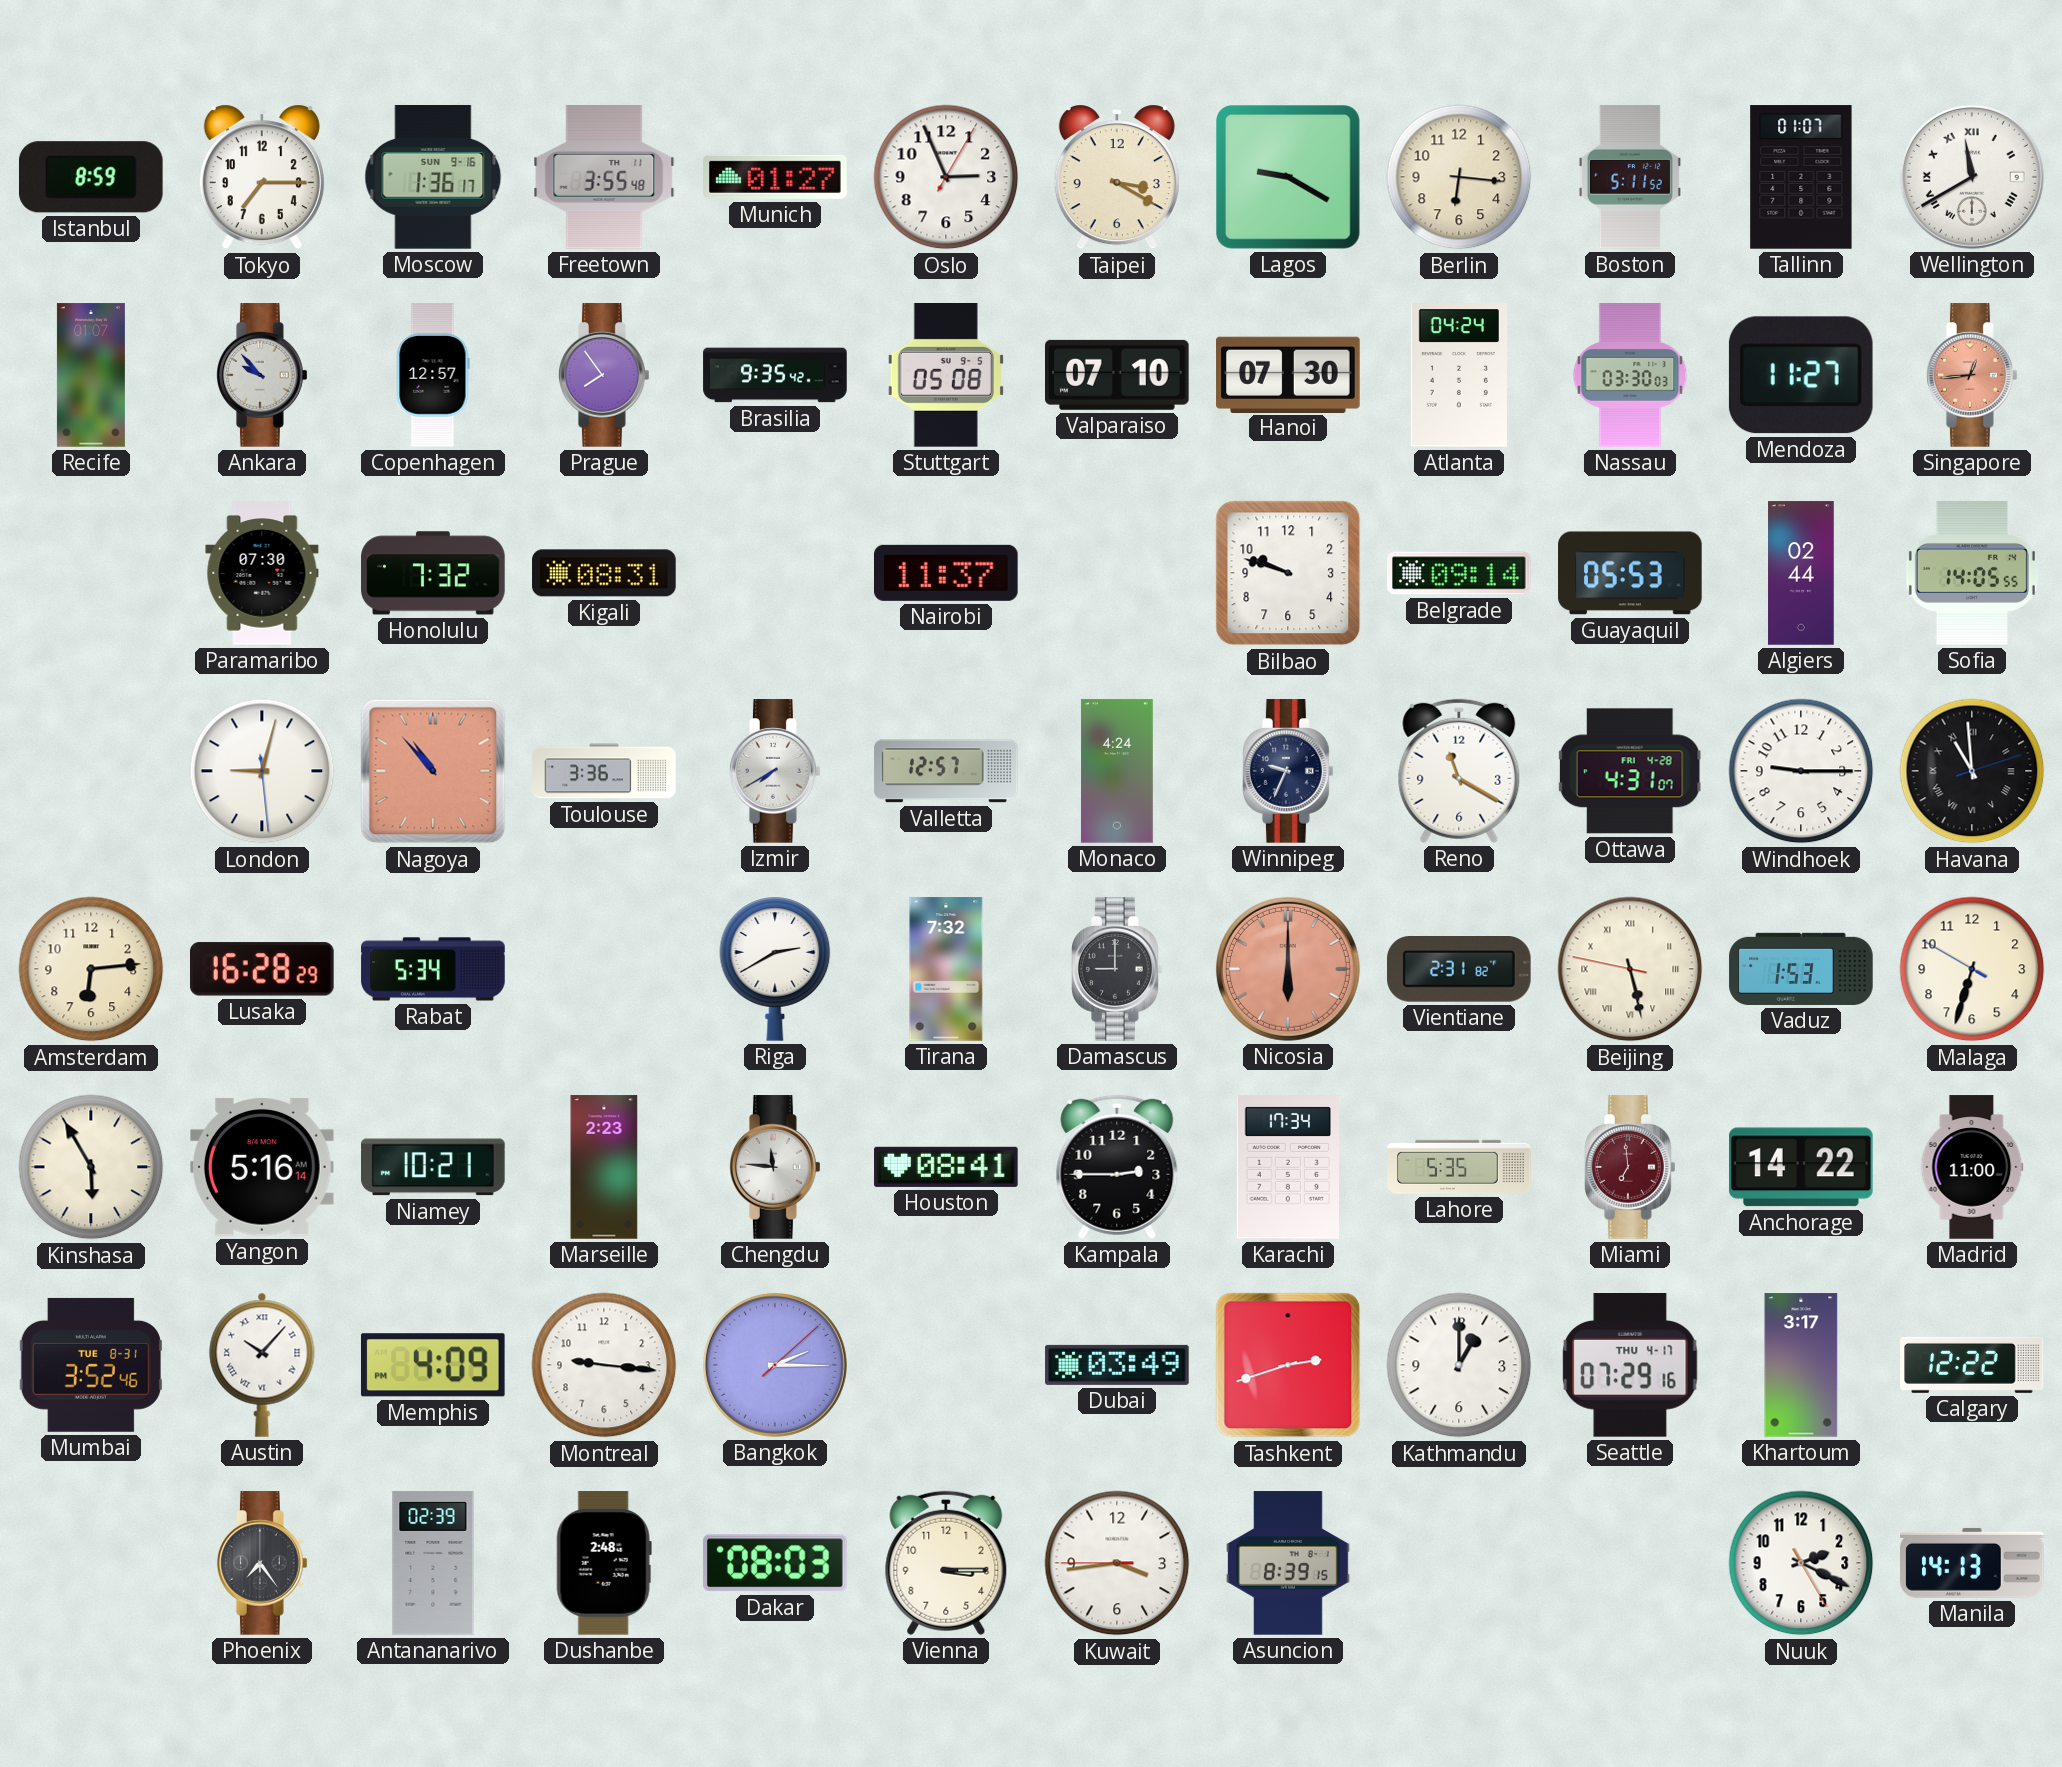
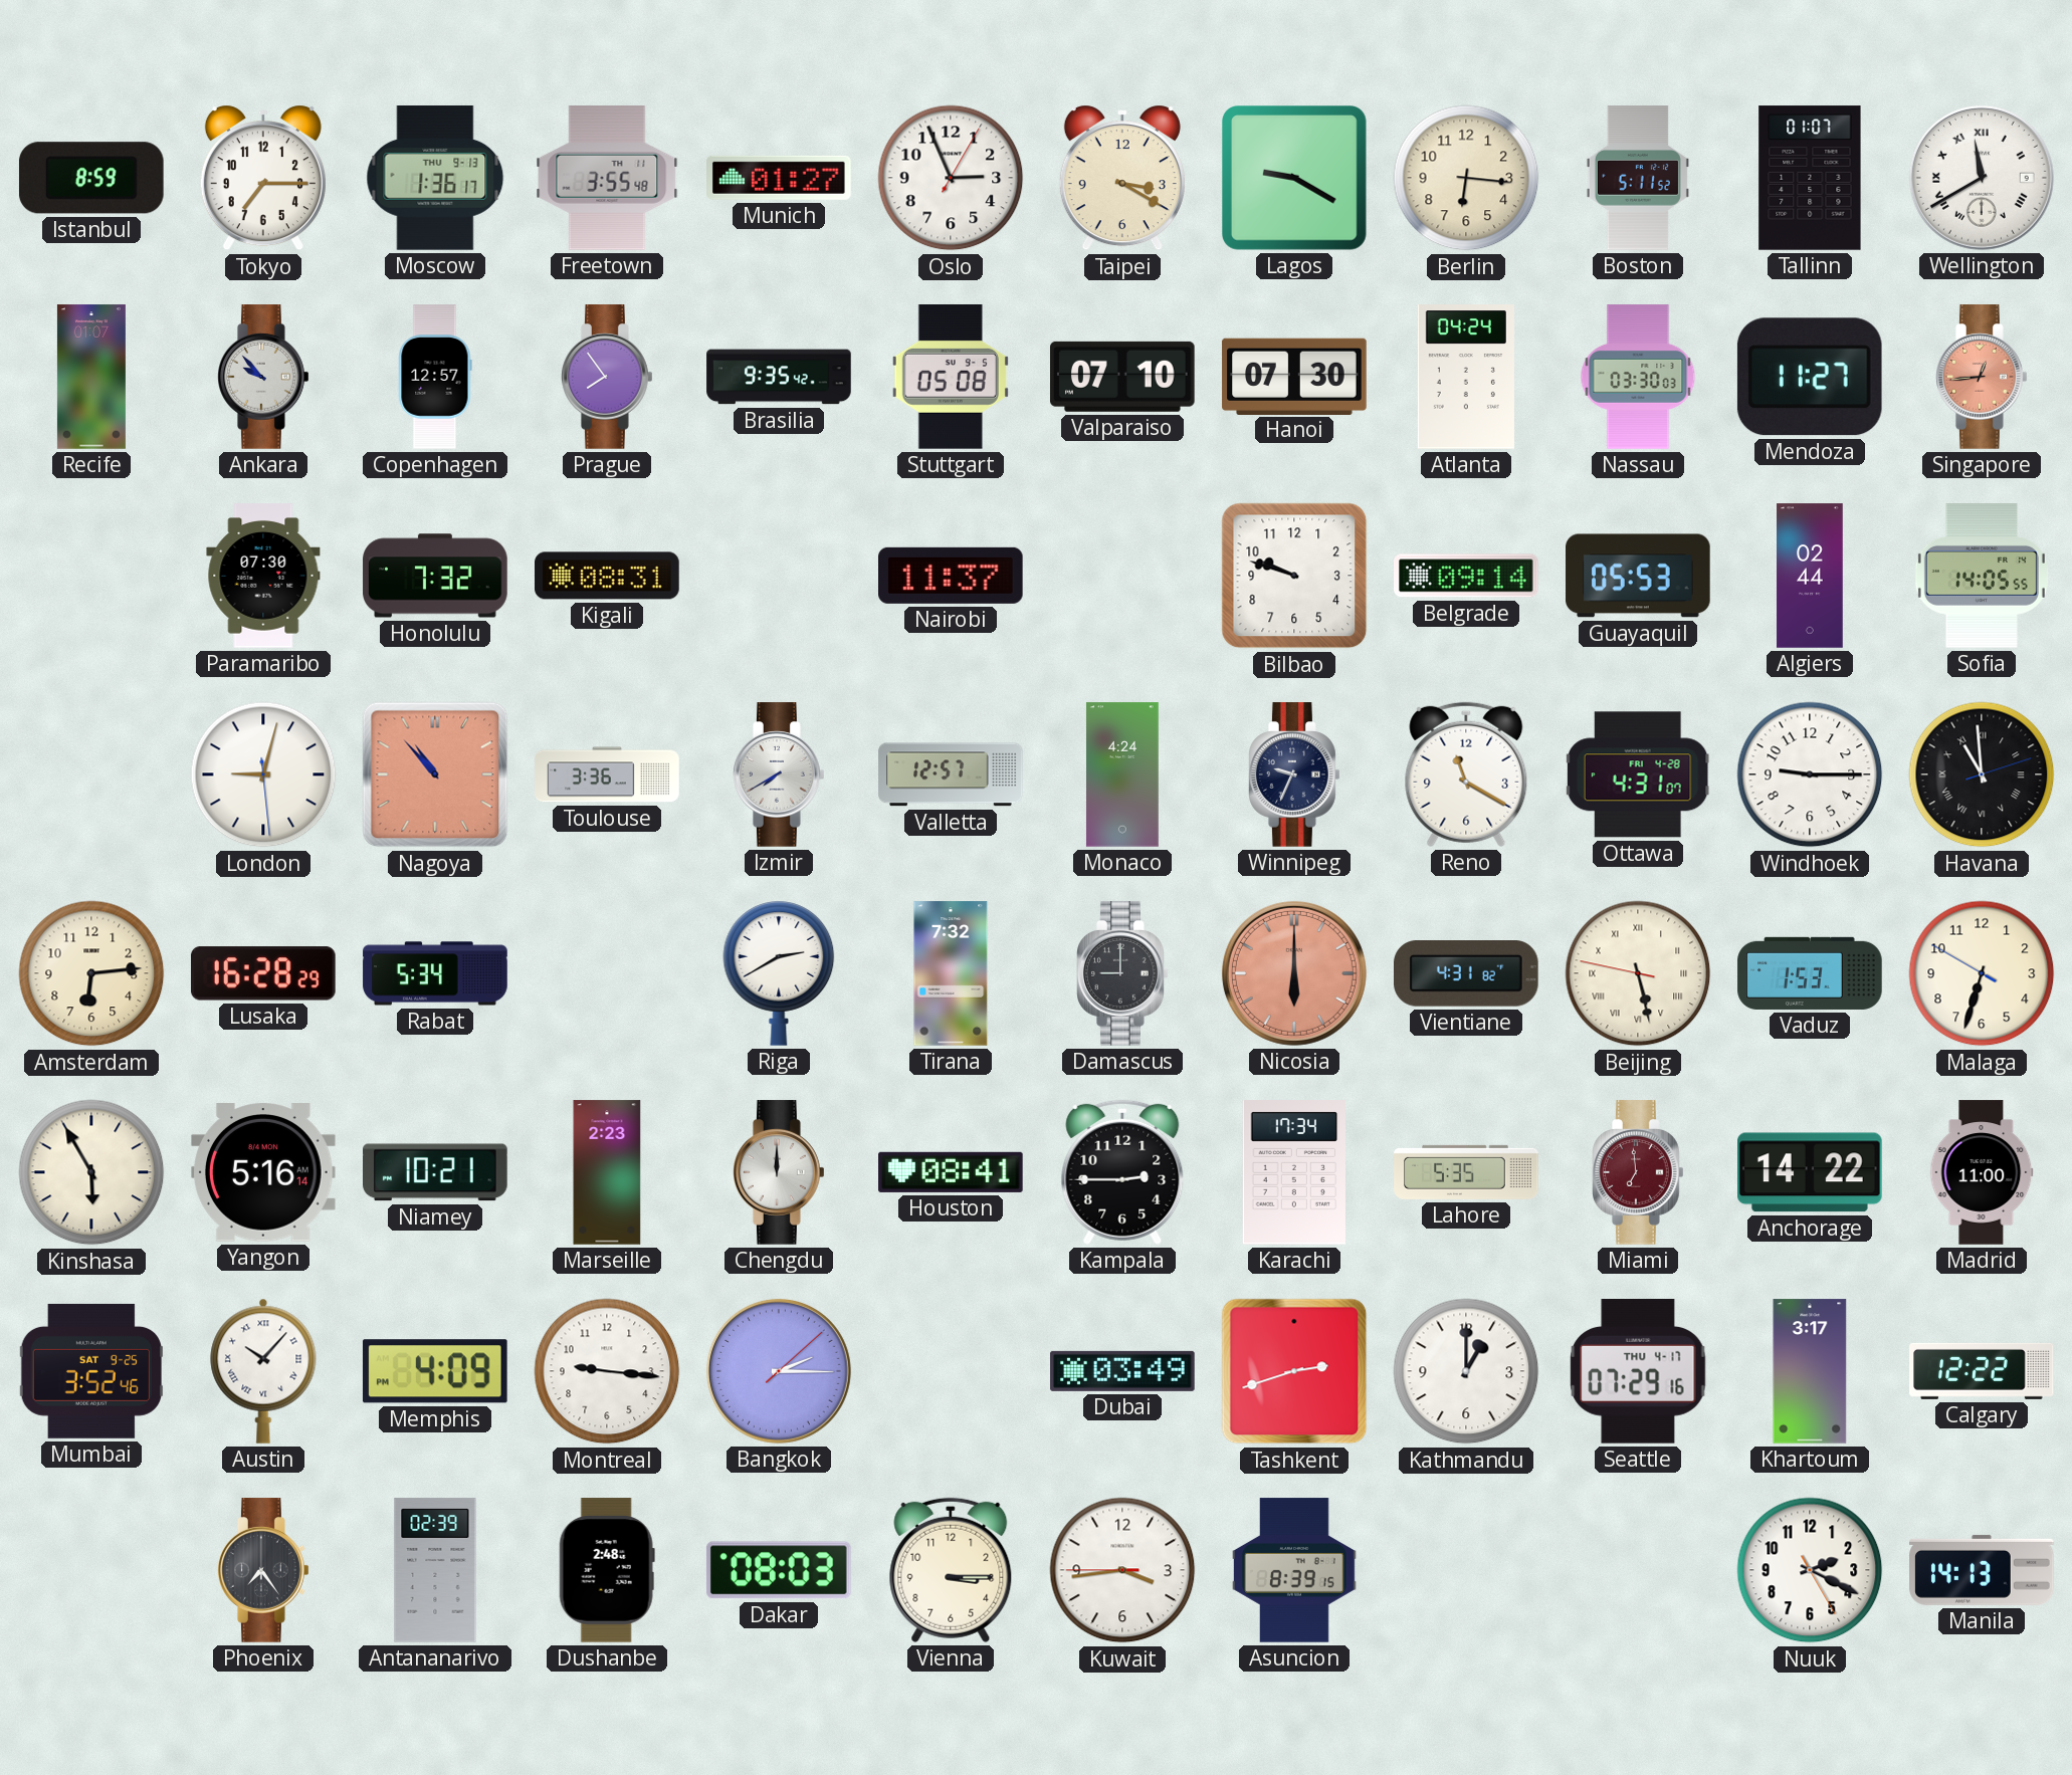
Moscow date: SUN 9-16 -> THU 9-13
Vientiane: 2:31 -> 4:31
Chengdu: 11:46 -> 12:00
Mumbai date: TUE 8-31 -> SAT 9-25
